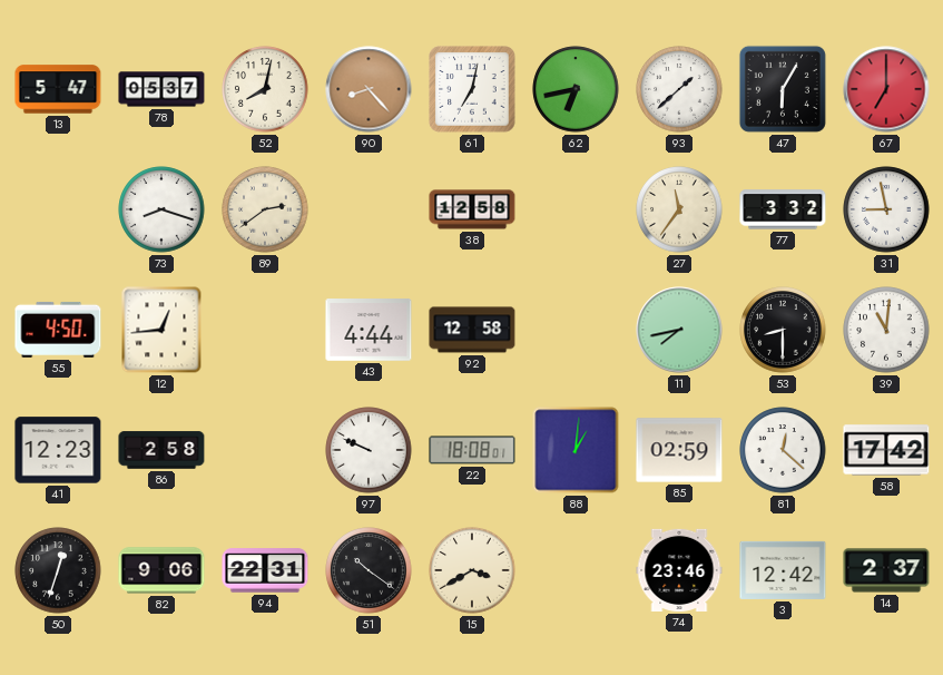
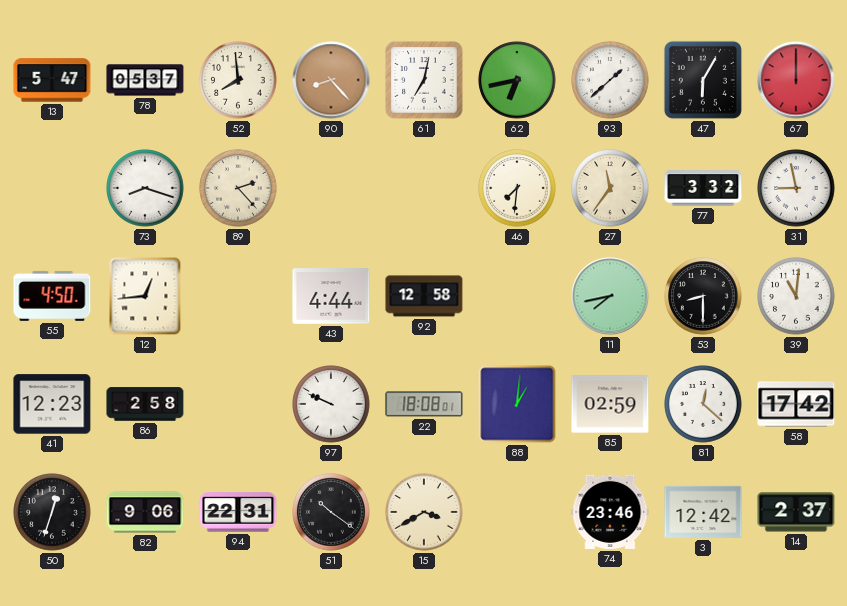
52: 8:02 -> 7:59
67: 7:00 -> 12:00
89: 2:39 -> 2:23
38: 12:58 -> none
46: none -> 7:31
